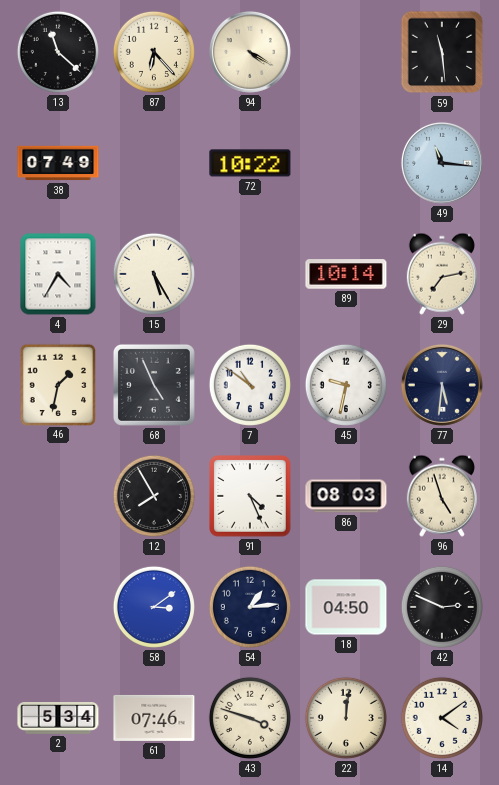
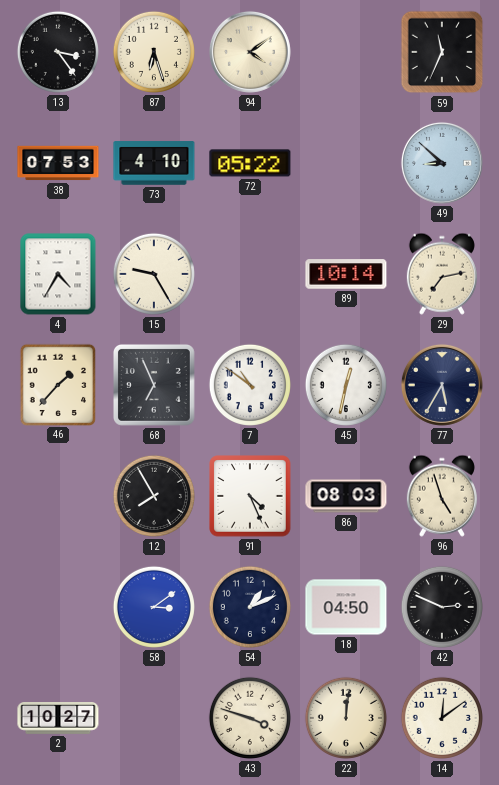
13: 11:22 -> 3:24
87: 6:23 -> 6:27
94: 4:20 -> 4:09
59: 11:29 -> 11:34
38: 07:49 -> 07:53
73: none -> 4:10
72: 10:22 -> 05:22
49: 11:16 -> 8:52
15: 5:25 -> 9:25
46: 1:32 -> 1:37
68: 4:56 -> 6:56
45: 9:32 -> 12:32
77: 5:31 -> 5:35
54: 1:14 -> 1:11
2: 5:34 -> 10:27
61: 07:46 -> none
14: 4:09 -> 12:09
